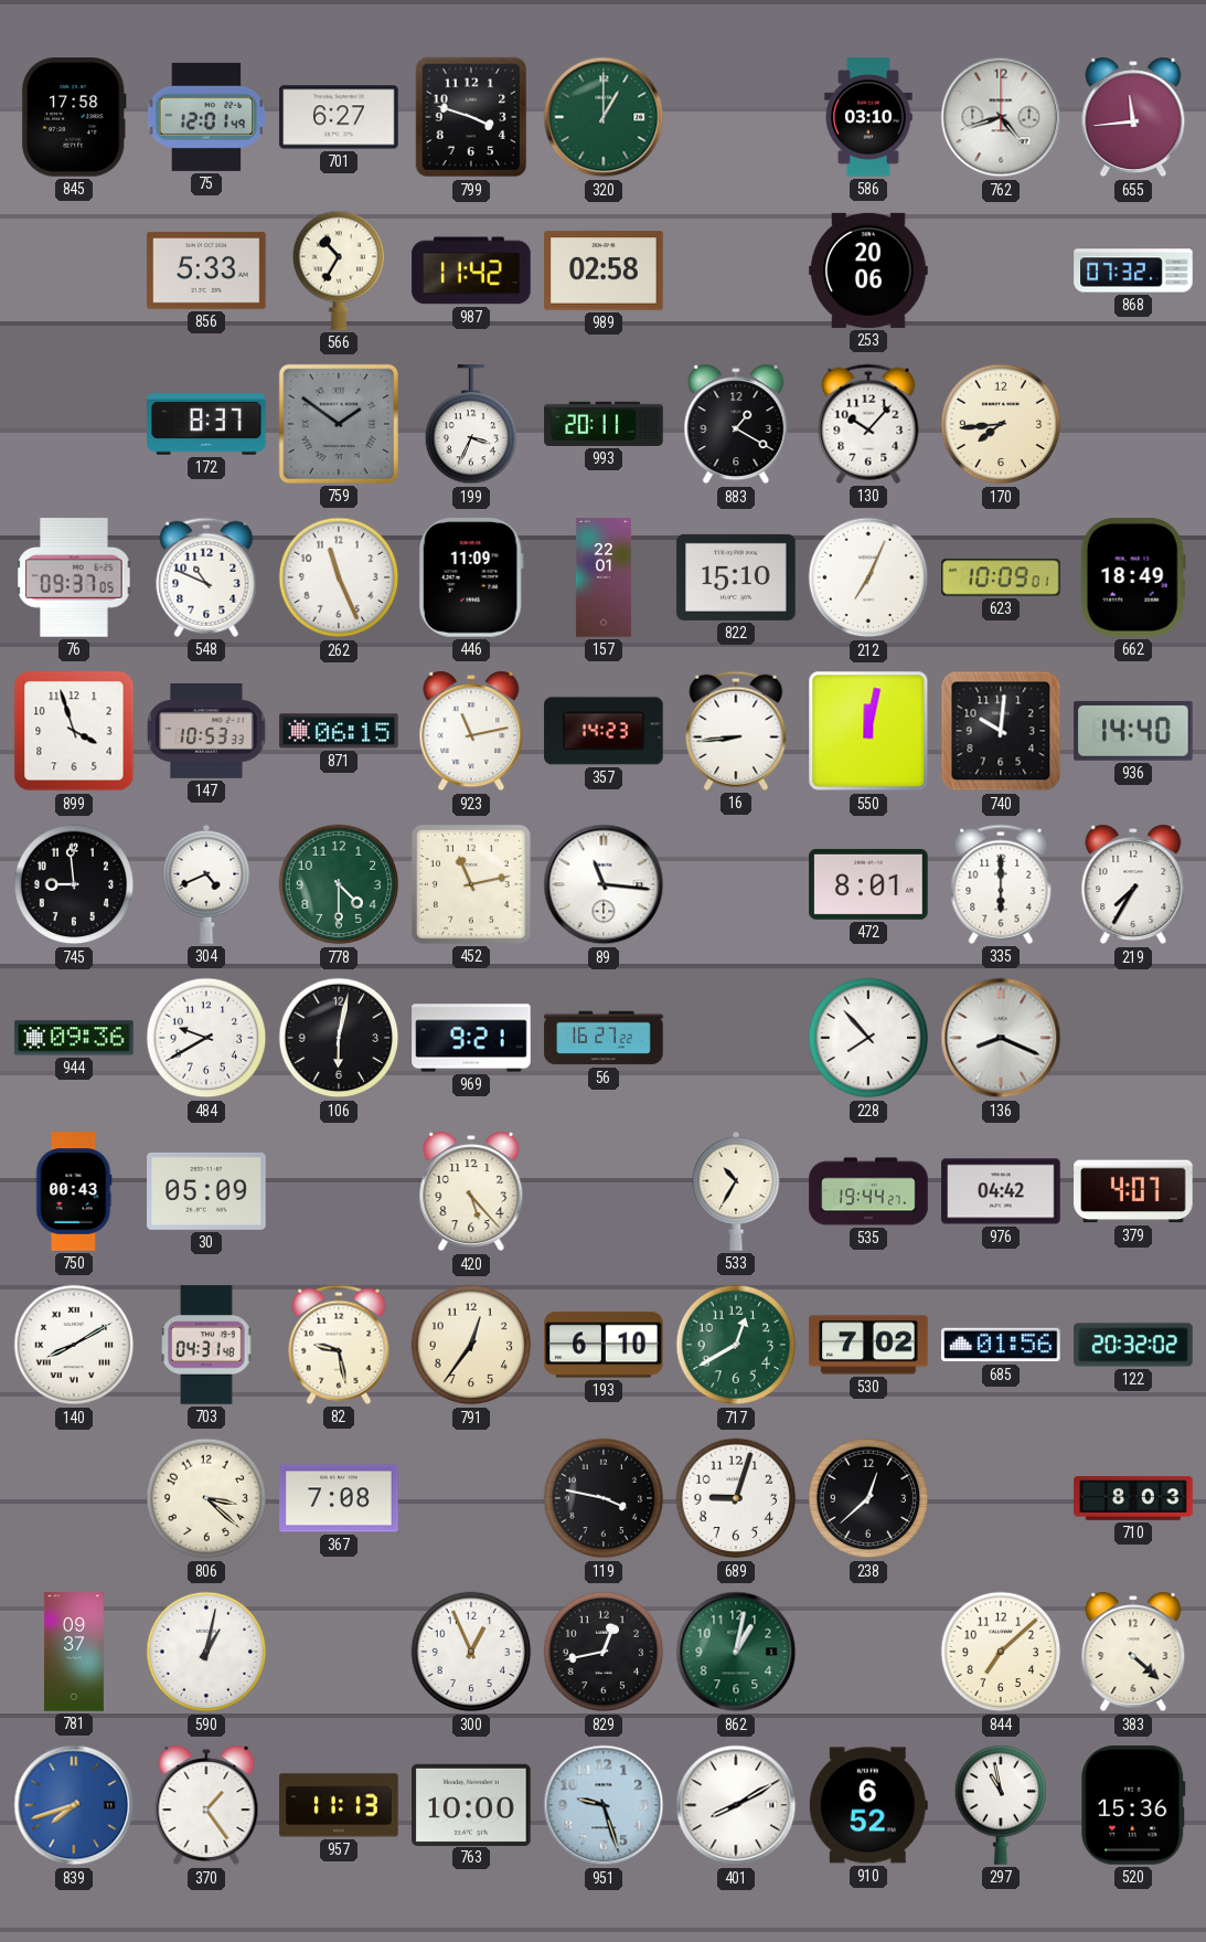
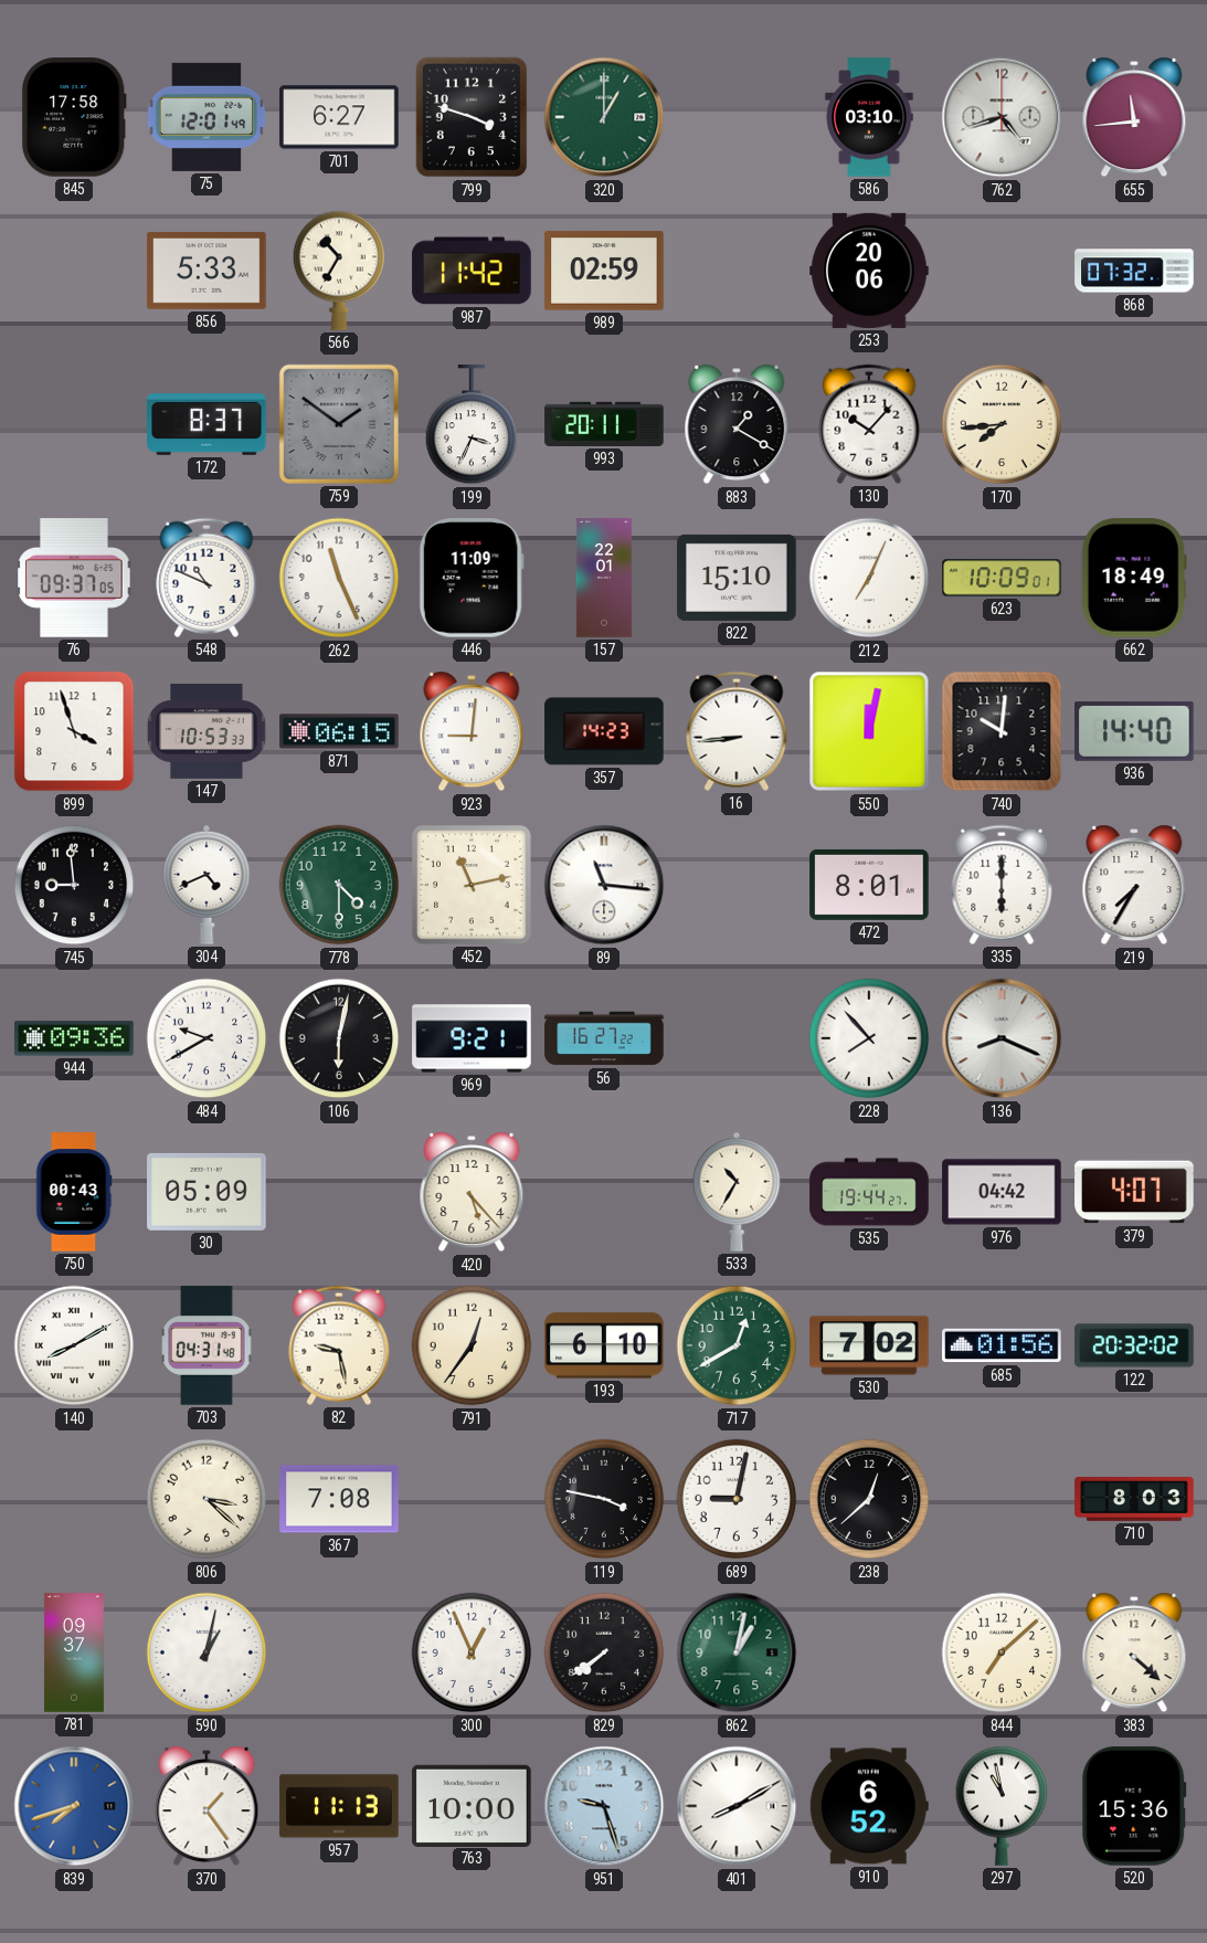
989: 02:58 -> 02:59
923: 11:13 -> 9:01
689: 9:03 -> 9:02
829: 12:43 -> 7:39
